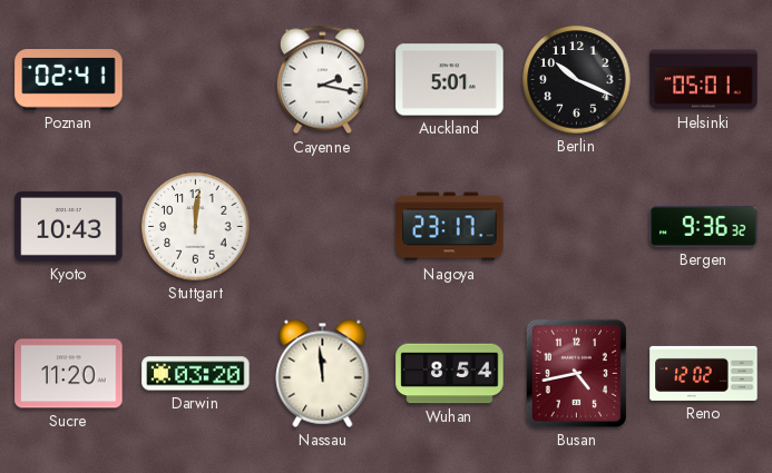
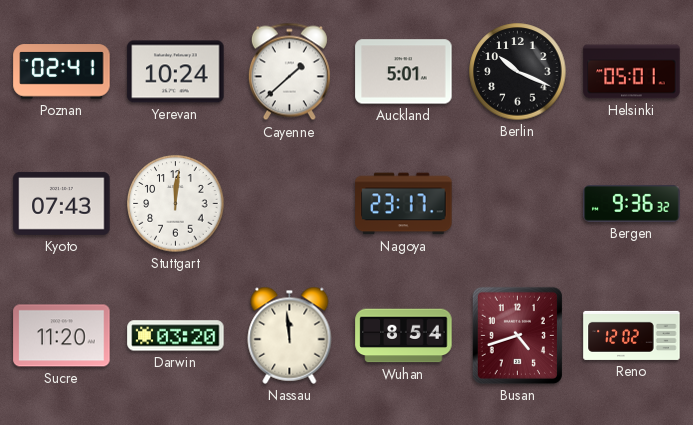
Yerevan: none -> 10:24
Cayenne: 2:17 -> 1:38
Kyoto: 10:43 -> 07:43
Busan: 4:43 -> 4:42
